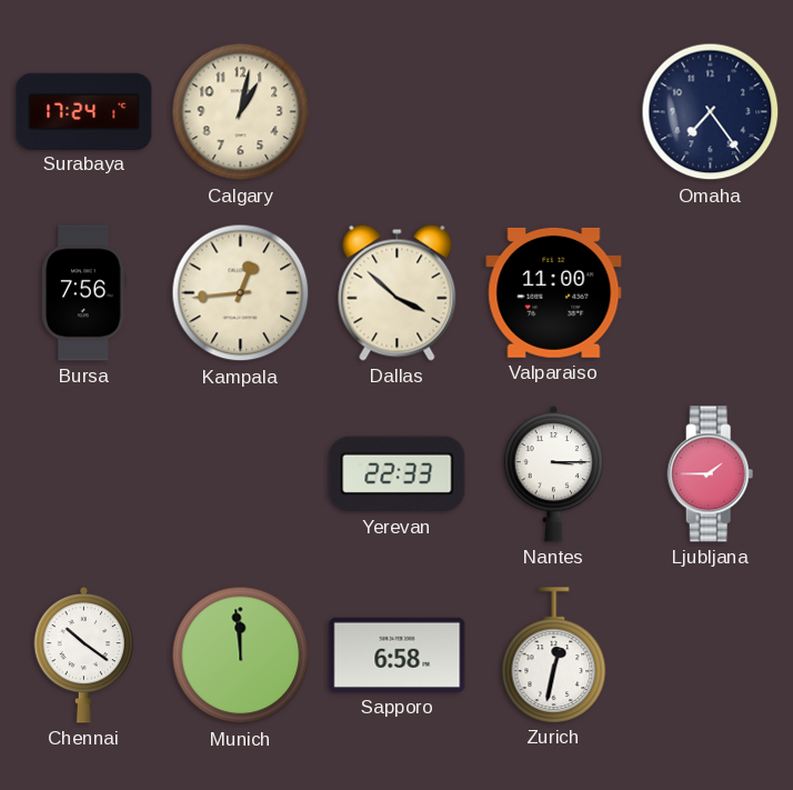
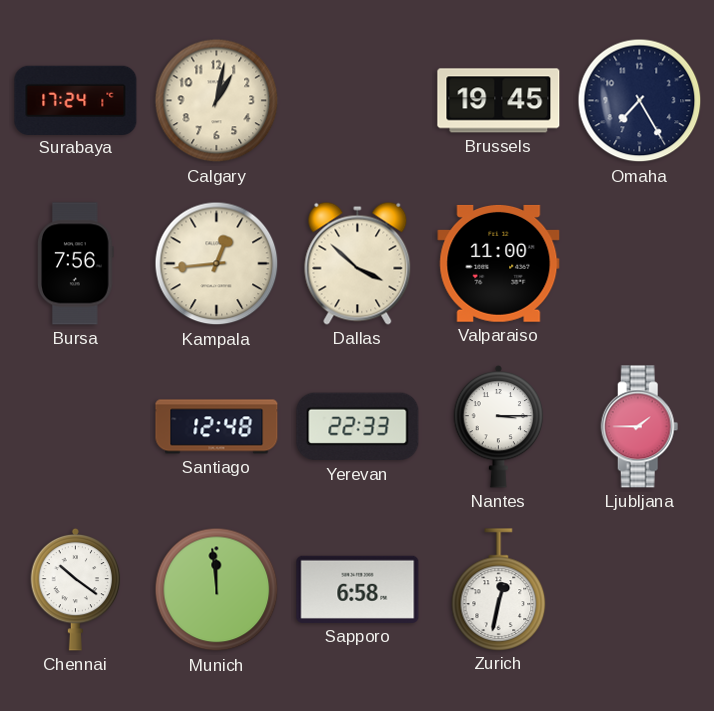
Brussels: none -> 19:45
Omaha: 7:24 -> 7:25
Santiago: none -> 12:48
